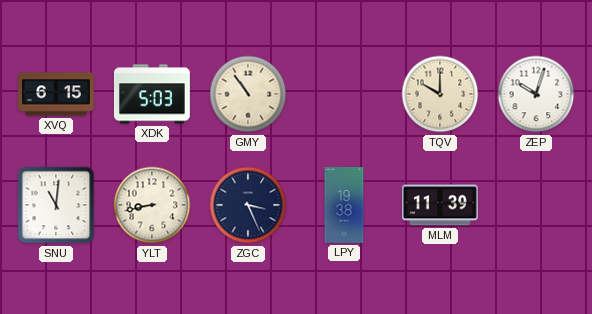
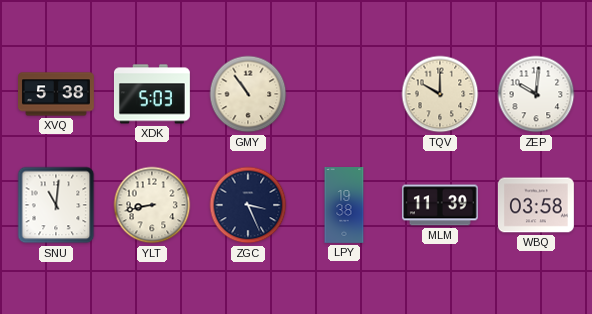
XVQ: 6:15 -> 5:38
ZEP: 10:03 -> 10:01
WBQ: none -> 03:58
